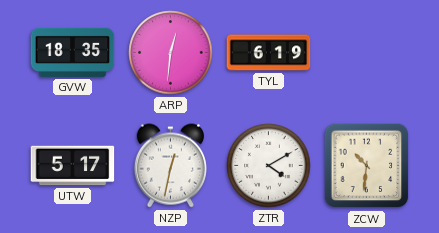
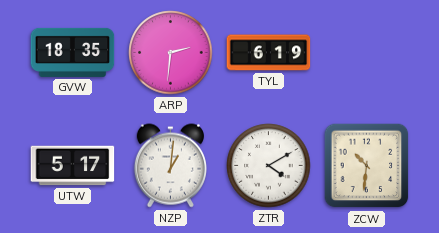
ARP: 12:31 -> 2:31
NZP: 12:32 -> 1:01
